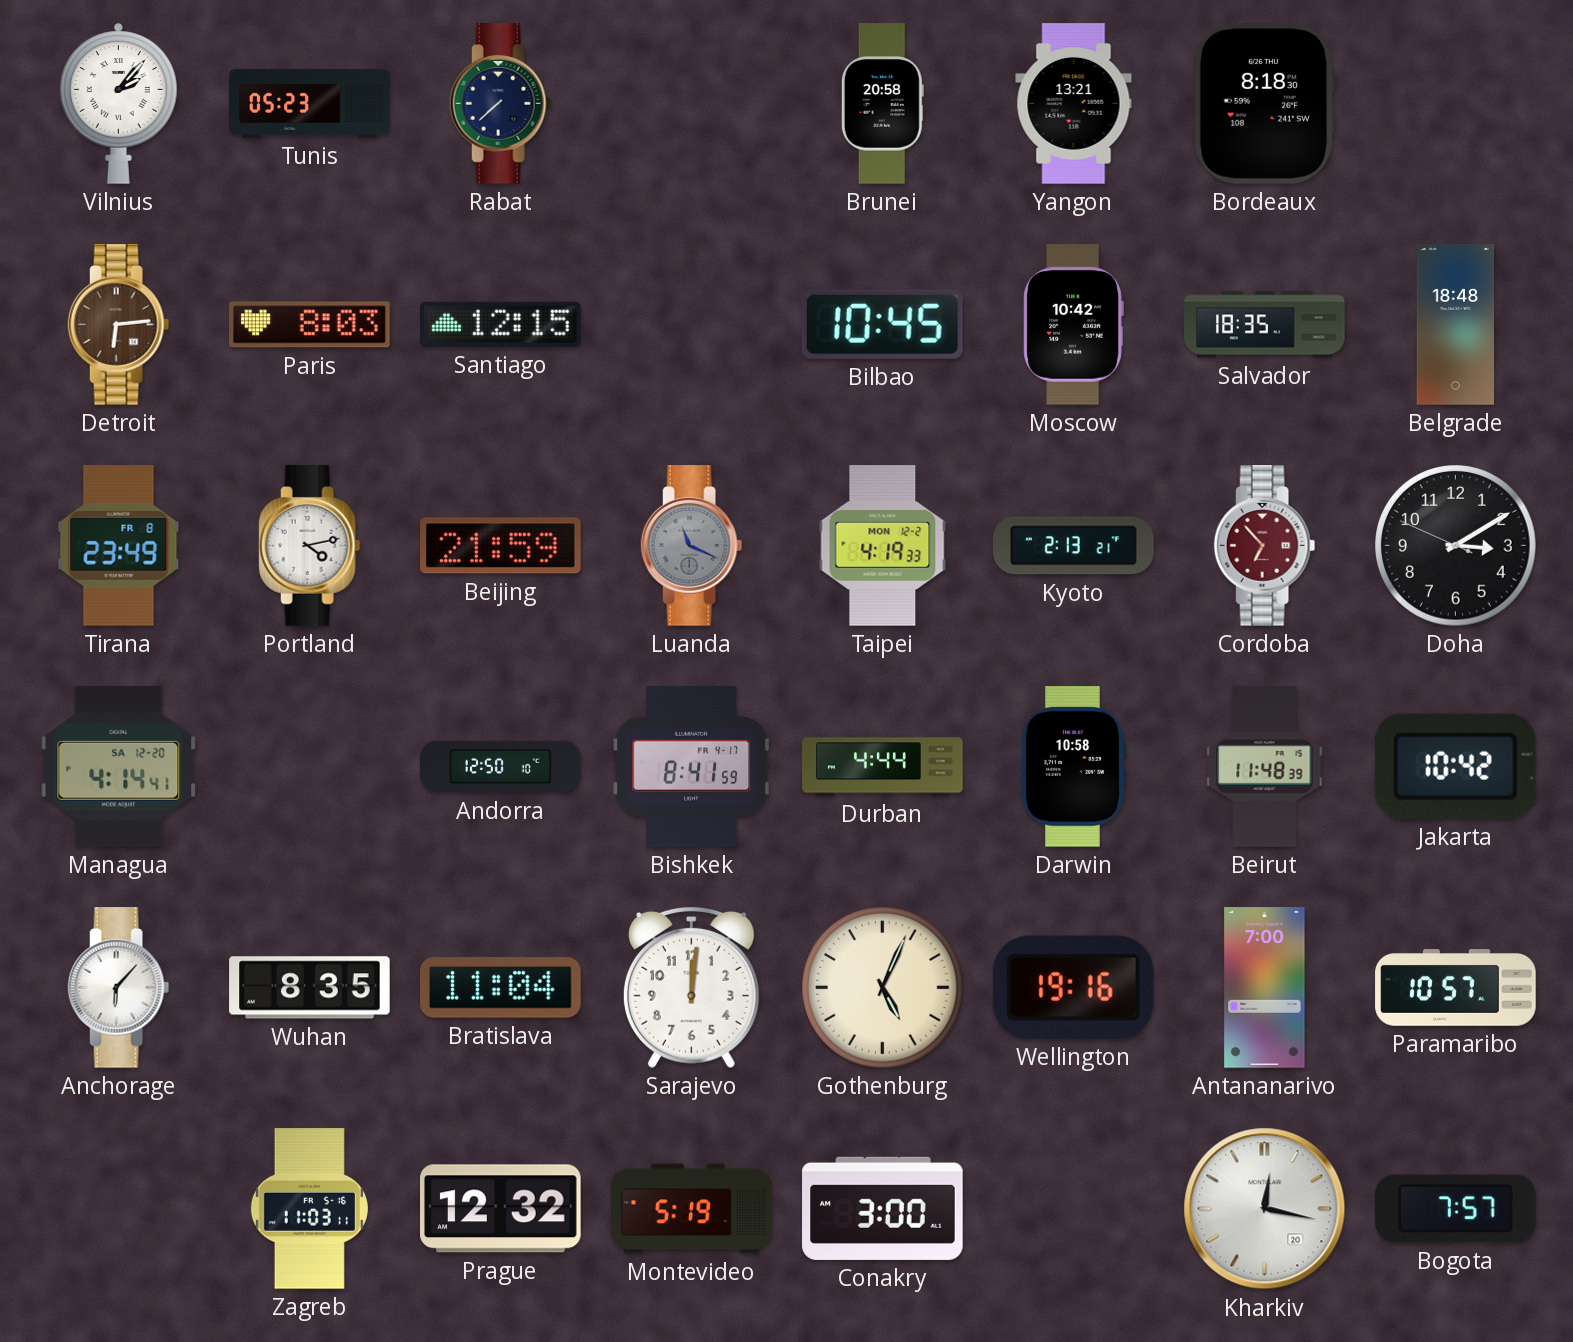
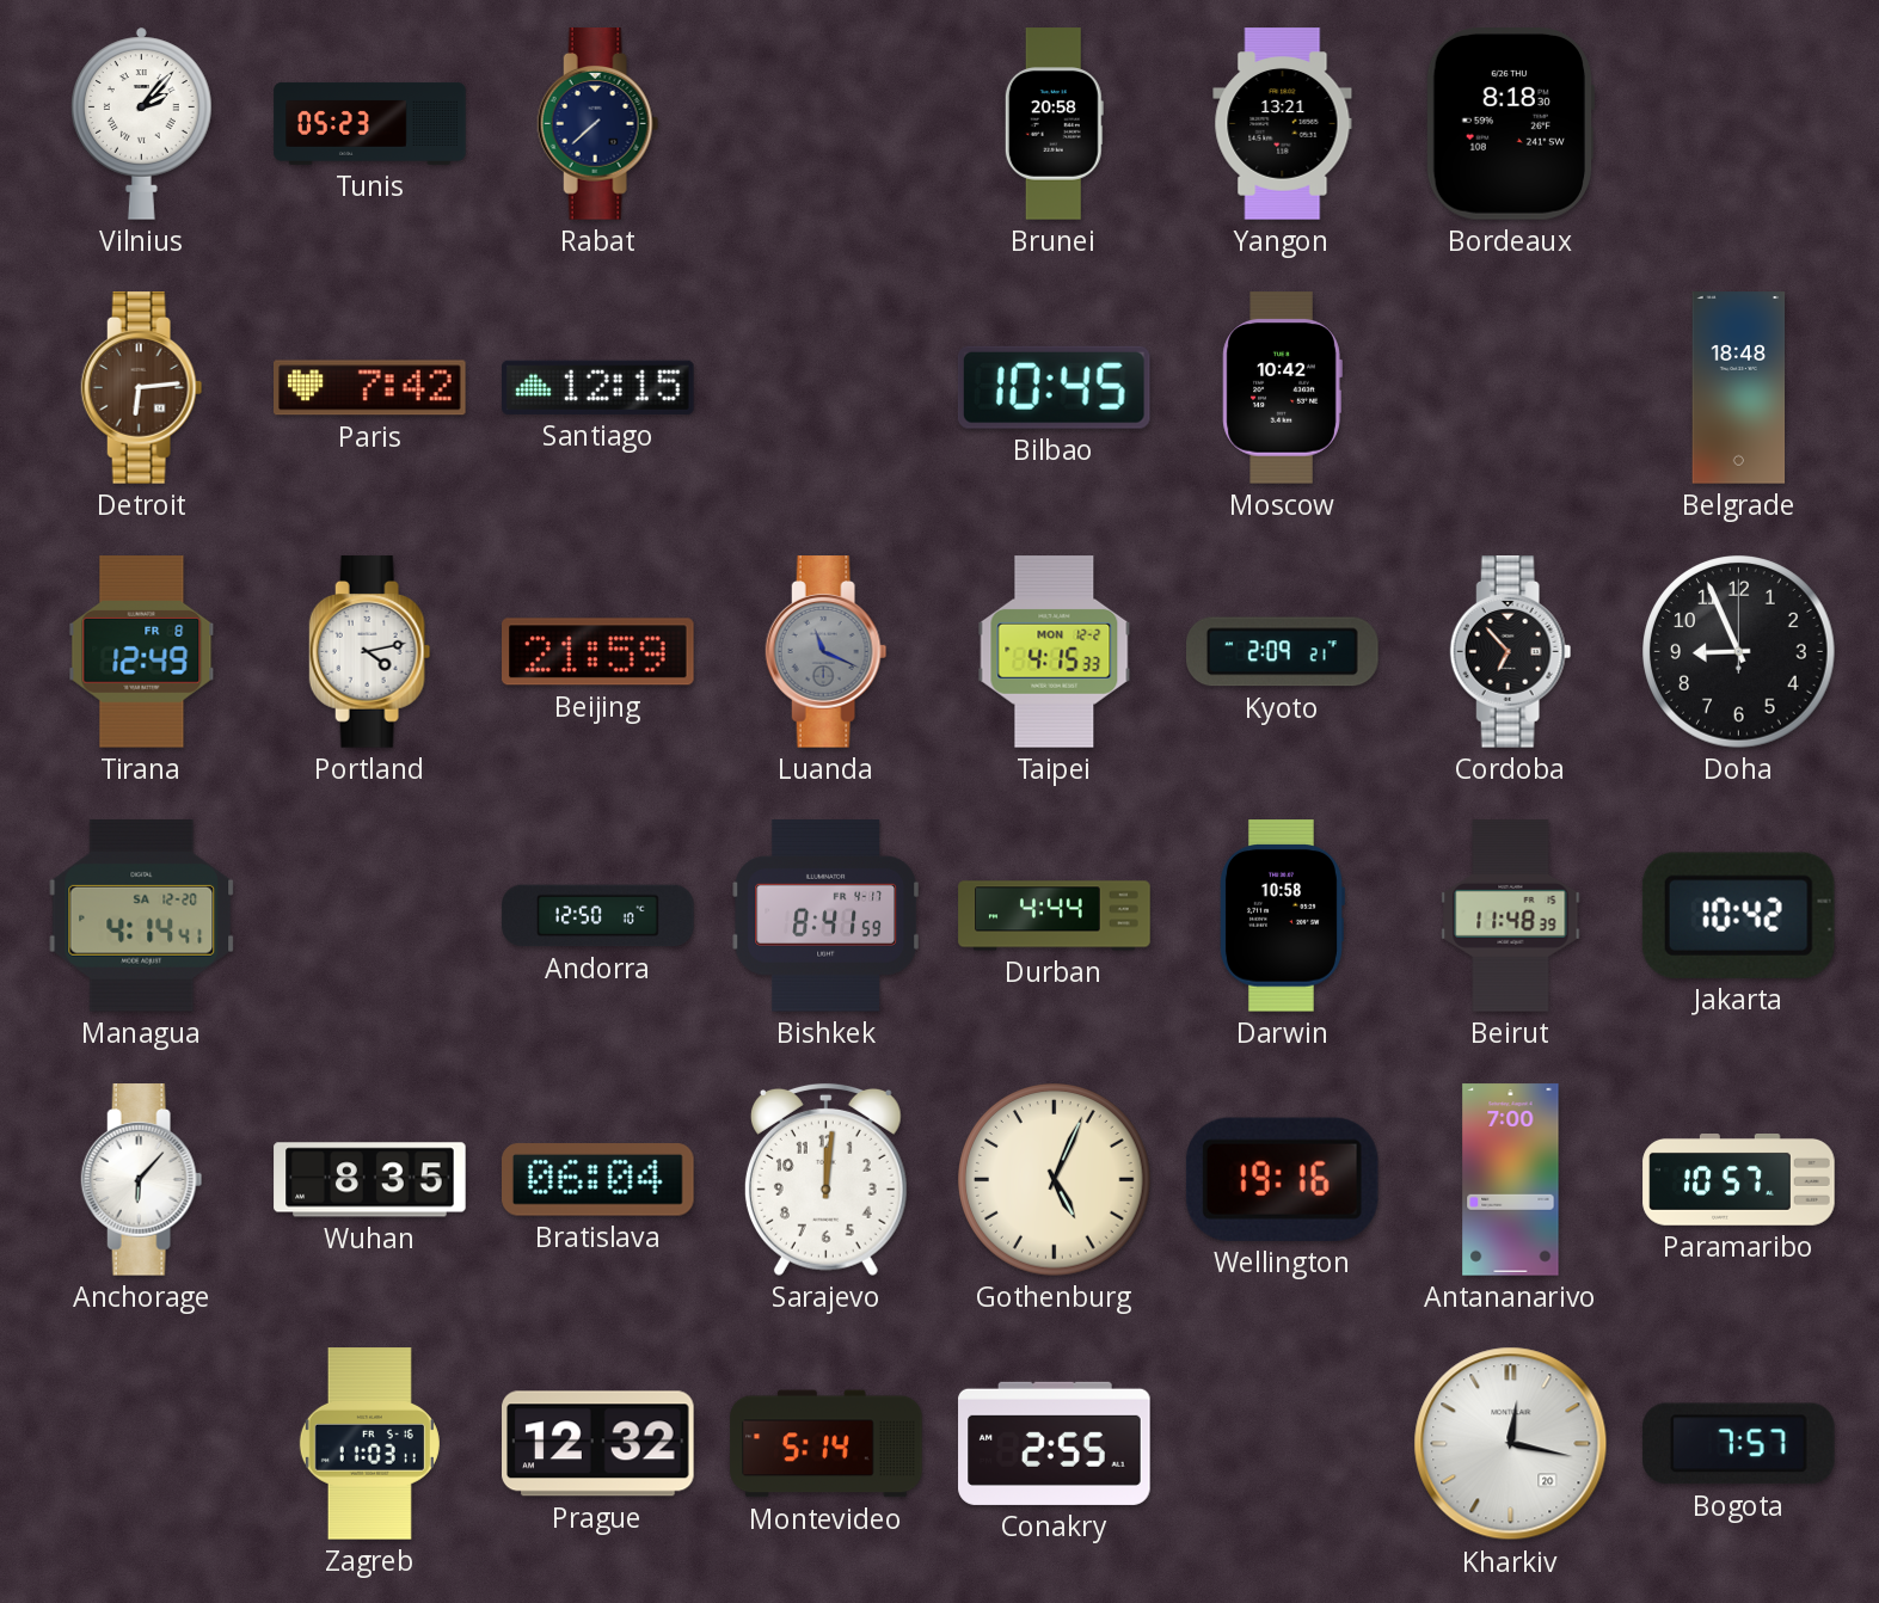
Paris: 8:03 -> 7:42
Salvador: 18:35 -> none
Tirana: 23:49 -> 12:49
Taipei: 4:19 -> 4:15
Kyoto: 2:13 -> 2:09
Cordoba dial: burgundy -> black
Doha: 3:09 -> 8:56
Bratislava: 11:04 -> 06:04
Montevideo: 5:19 -> 5:14
Conakry: 3:00 -> 2:55
